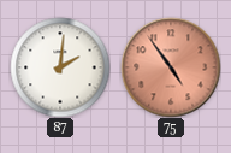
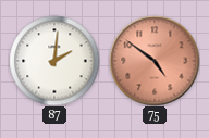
75: 4:54 -> 4:51
